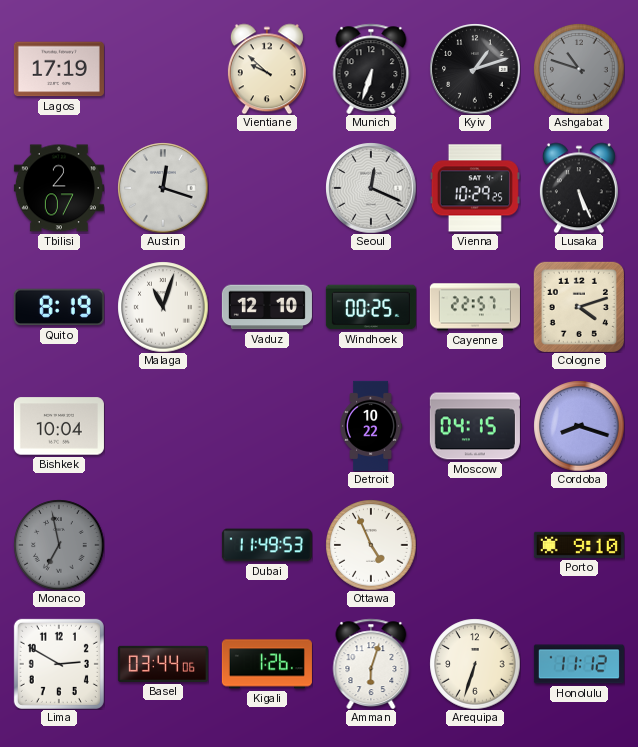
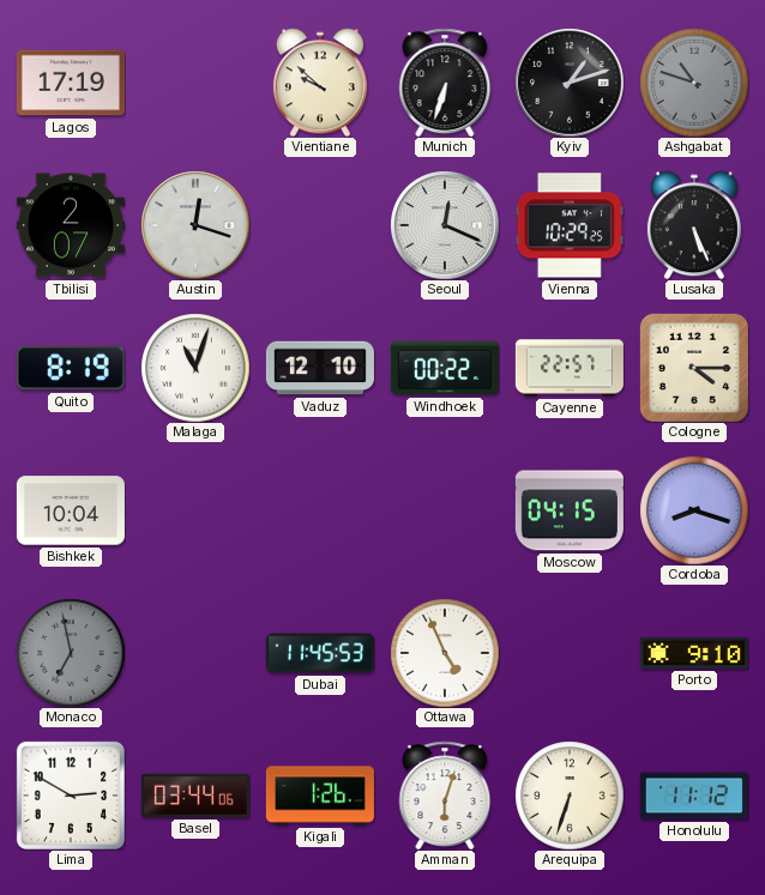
Windhoek: 00:25 -> 00:22
Cologne: 4:12 -> 4:15
Detroit: 10:22 -> none
Dubai: 11:49 -> 11:45
